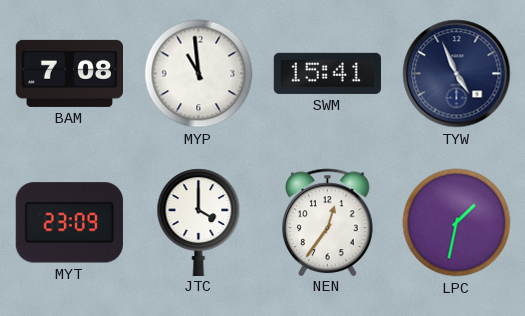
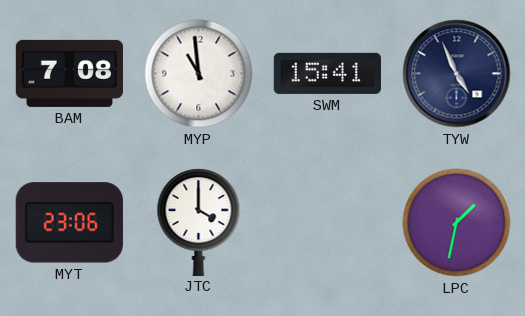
MYT: 23:09 -> 23:06
NEN: 12:36 -> none
